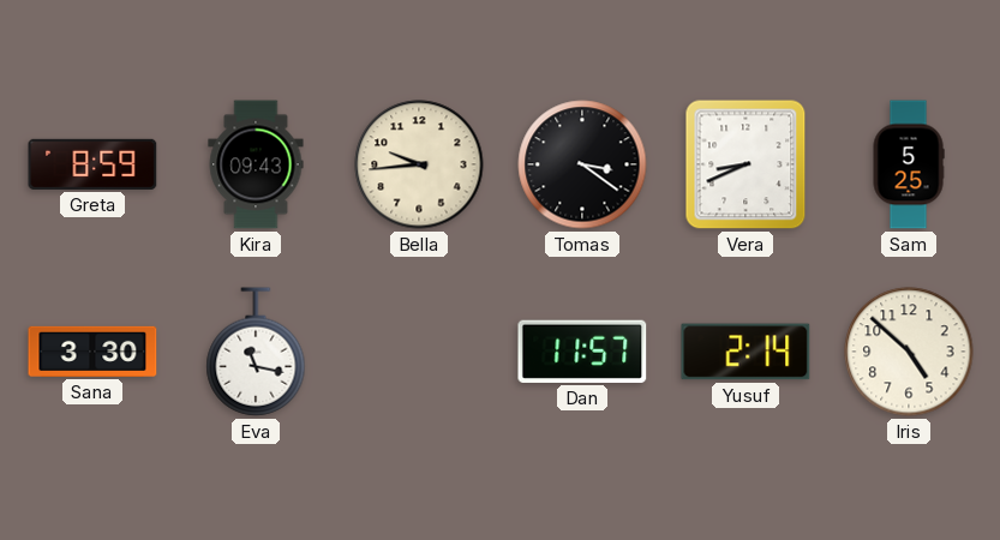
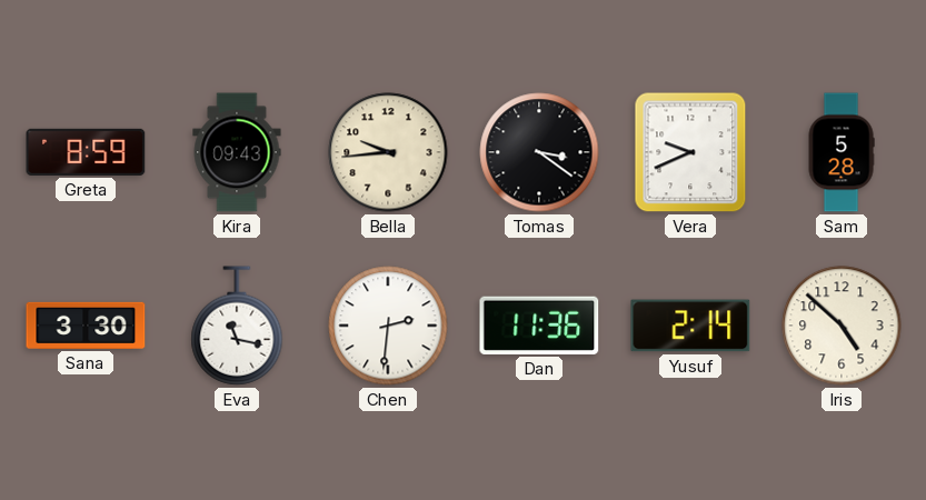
Vera: 8:41 -> 9:41
Sam: 5:25 -> 5:28
Chen: none -> 2:31
Dan: 11:57 -> 11:36
